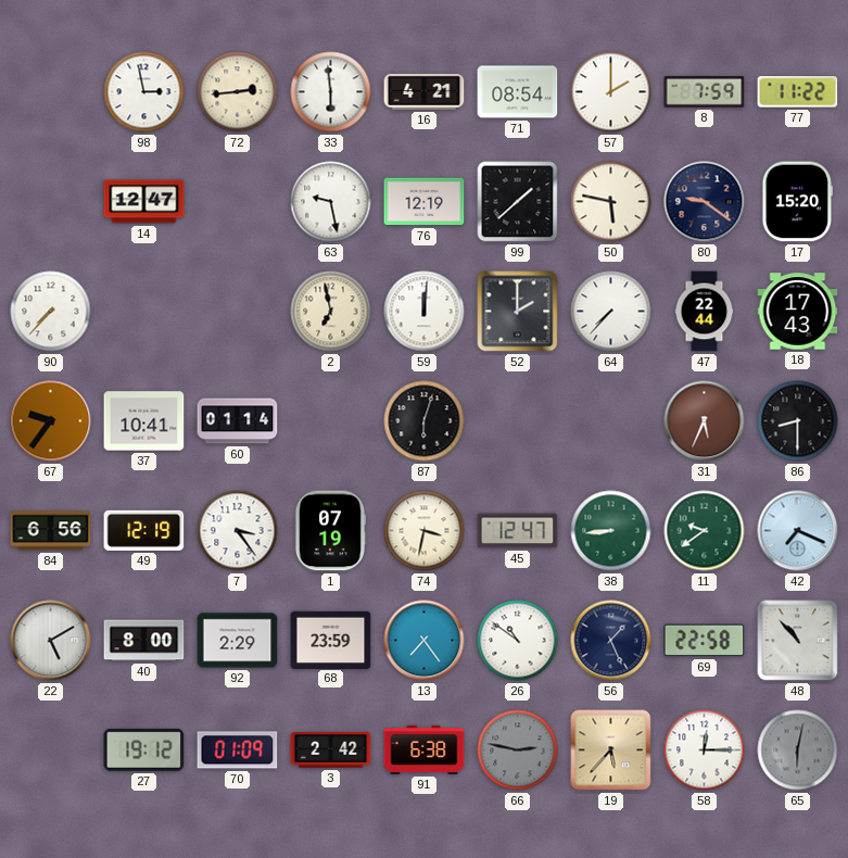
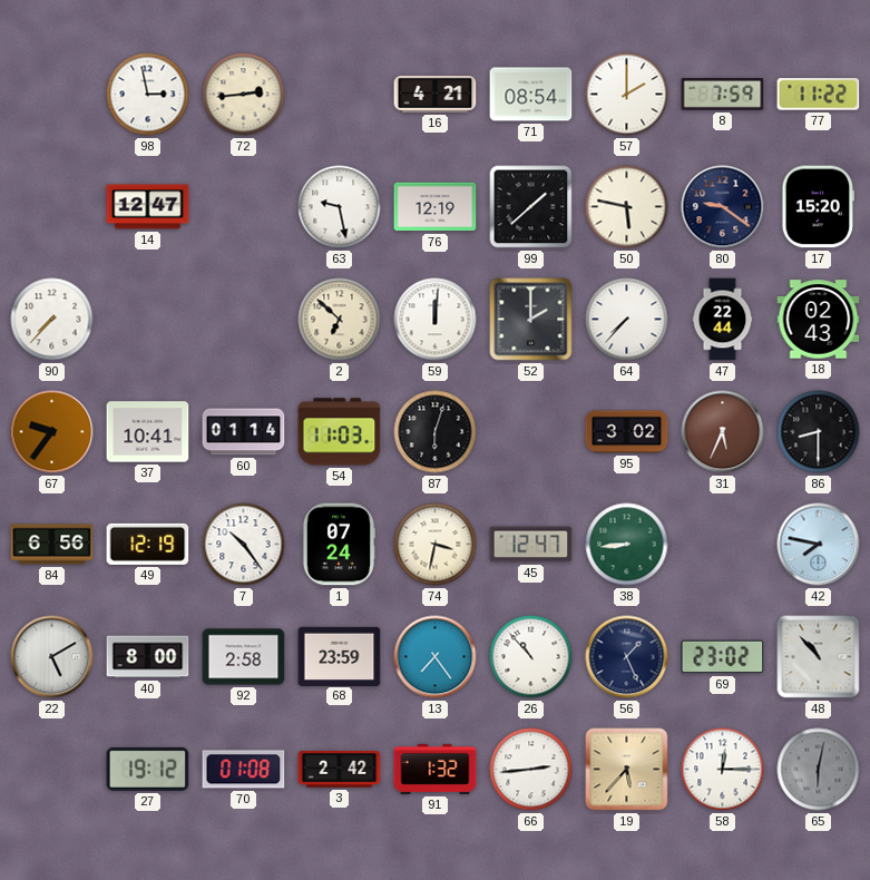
33: 5:59 -> none
2: 6:58 -> 6:52
18: 17:43 -> 02:43
54: none -> 11:03
95: none -> 3:02
7: 3:24 -> 10:24
1: 07:19 -> 07:24
11: 9:39 -> none
42: 7:19 -> 7:47
92: 2:29 -> 2:58
26: 10:51 -> 10:53
69: 22:58 -> 23:02
70: 01:09 -> 01:08
91: 6:38 -> 1:32
66: 2:47 -> 2:44
66 dial: grey -> white
